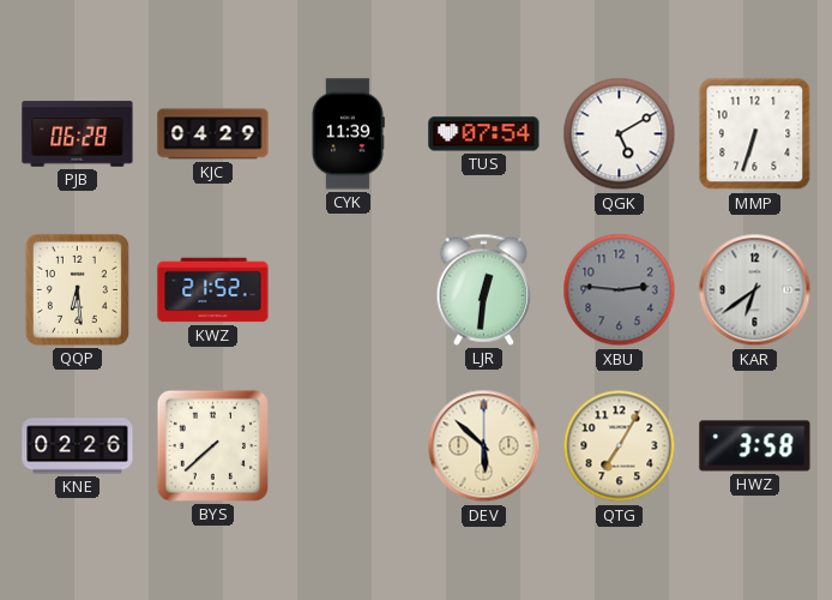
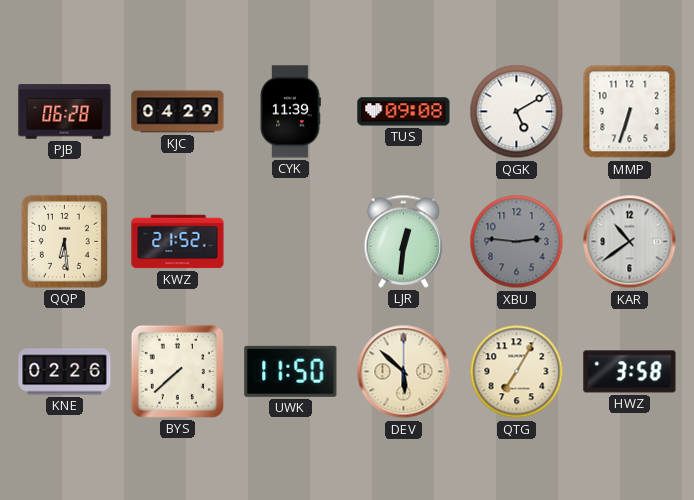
TUS: 07:54 -> 09:08
KAR: 6:39 -> 10:39
UWK: none -> 11:50
